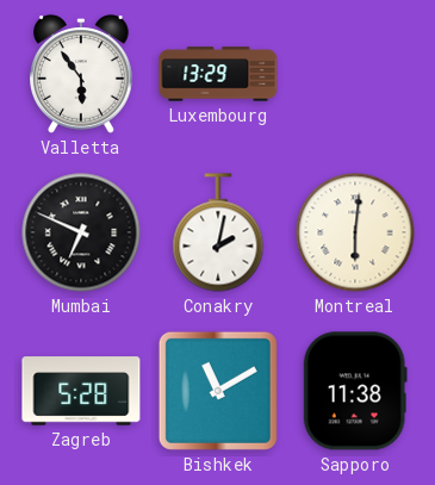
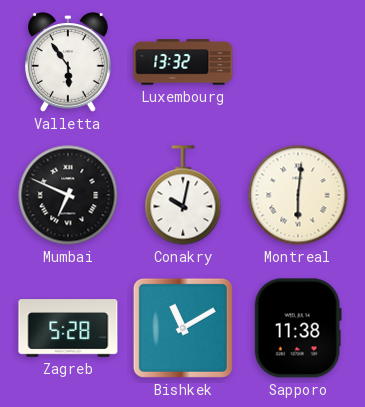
Luxembourg: 13:29 -> 13:32
Conakry: 2:02 -> 10:02
